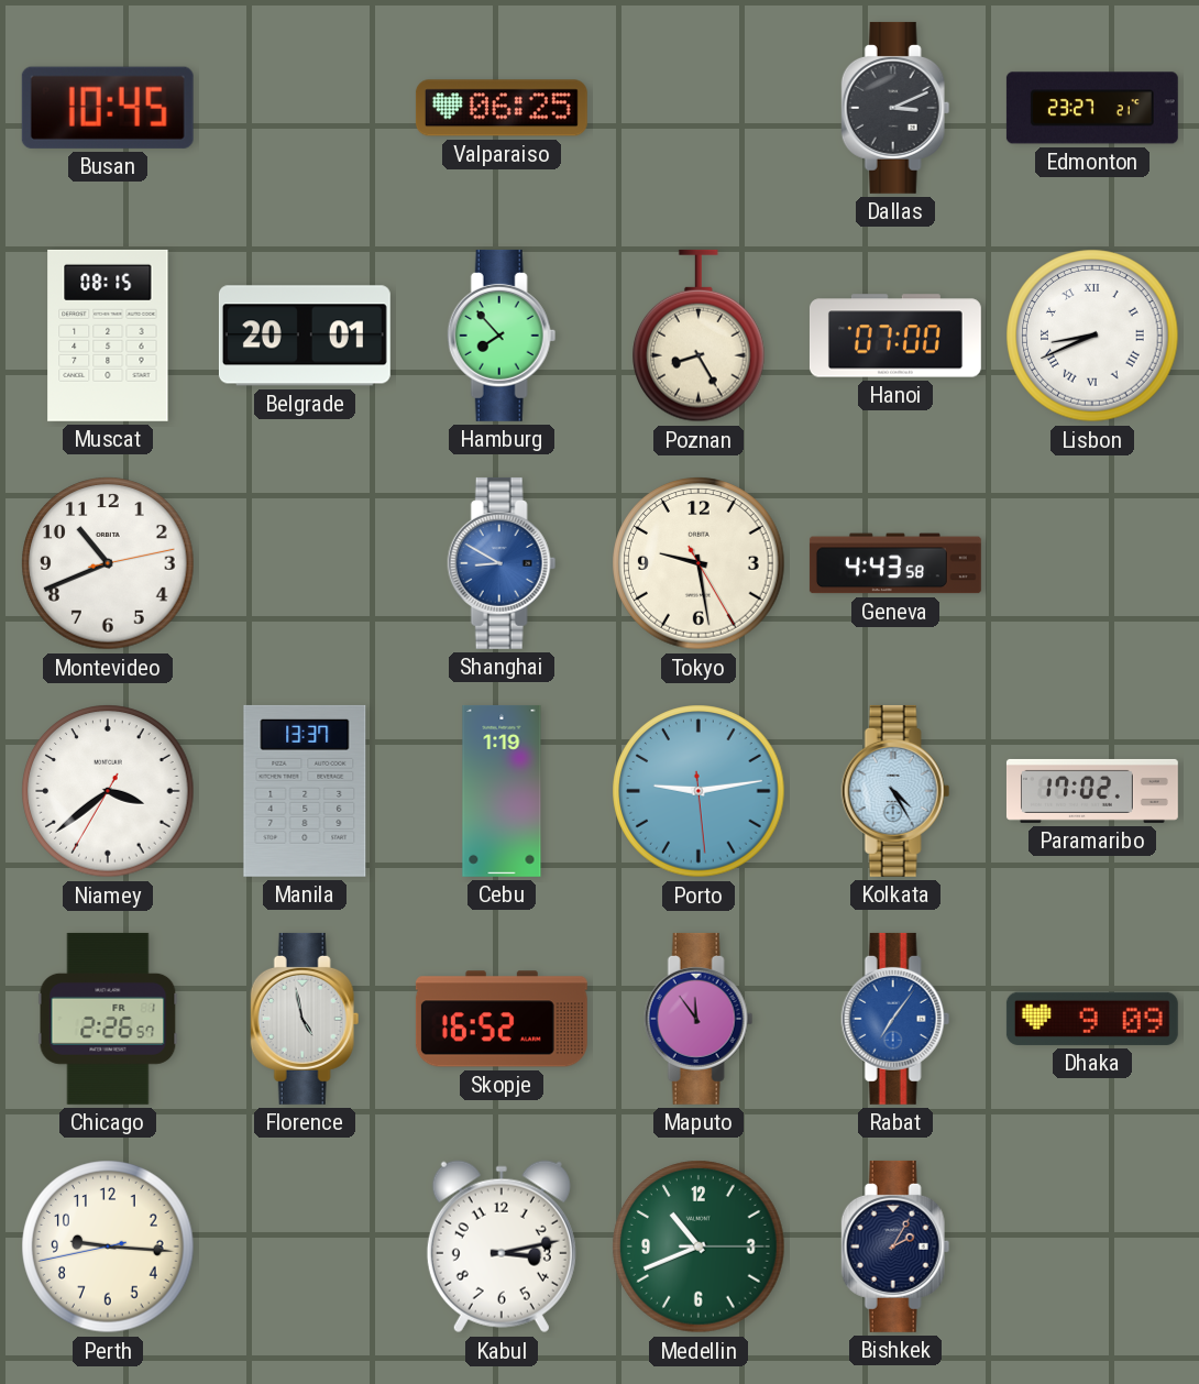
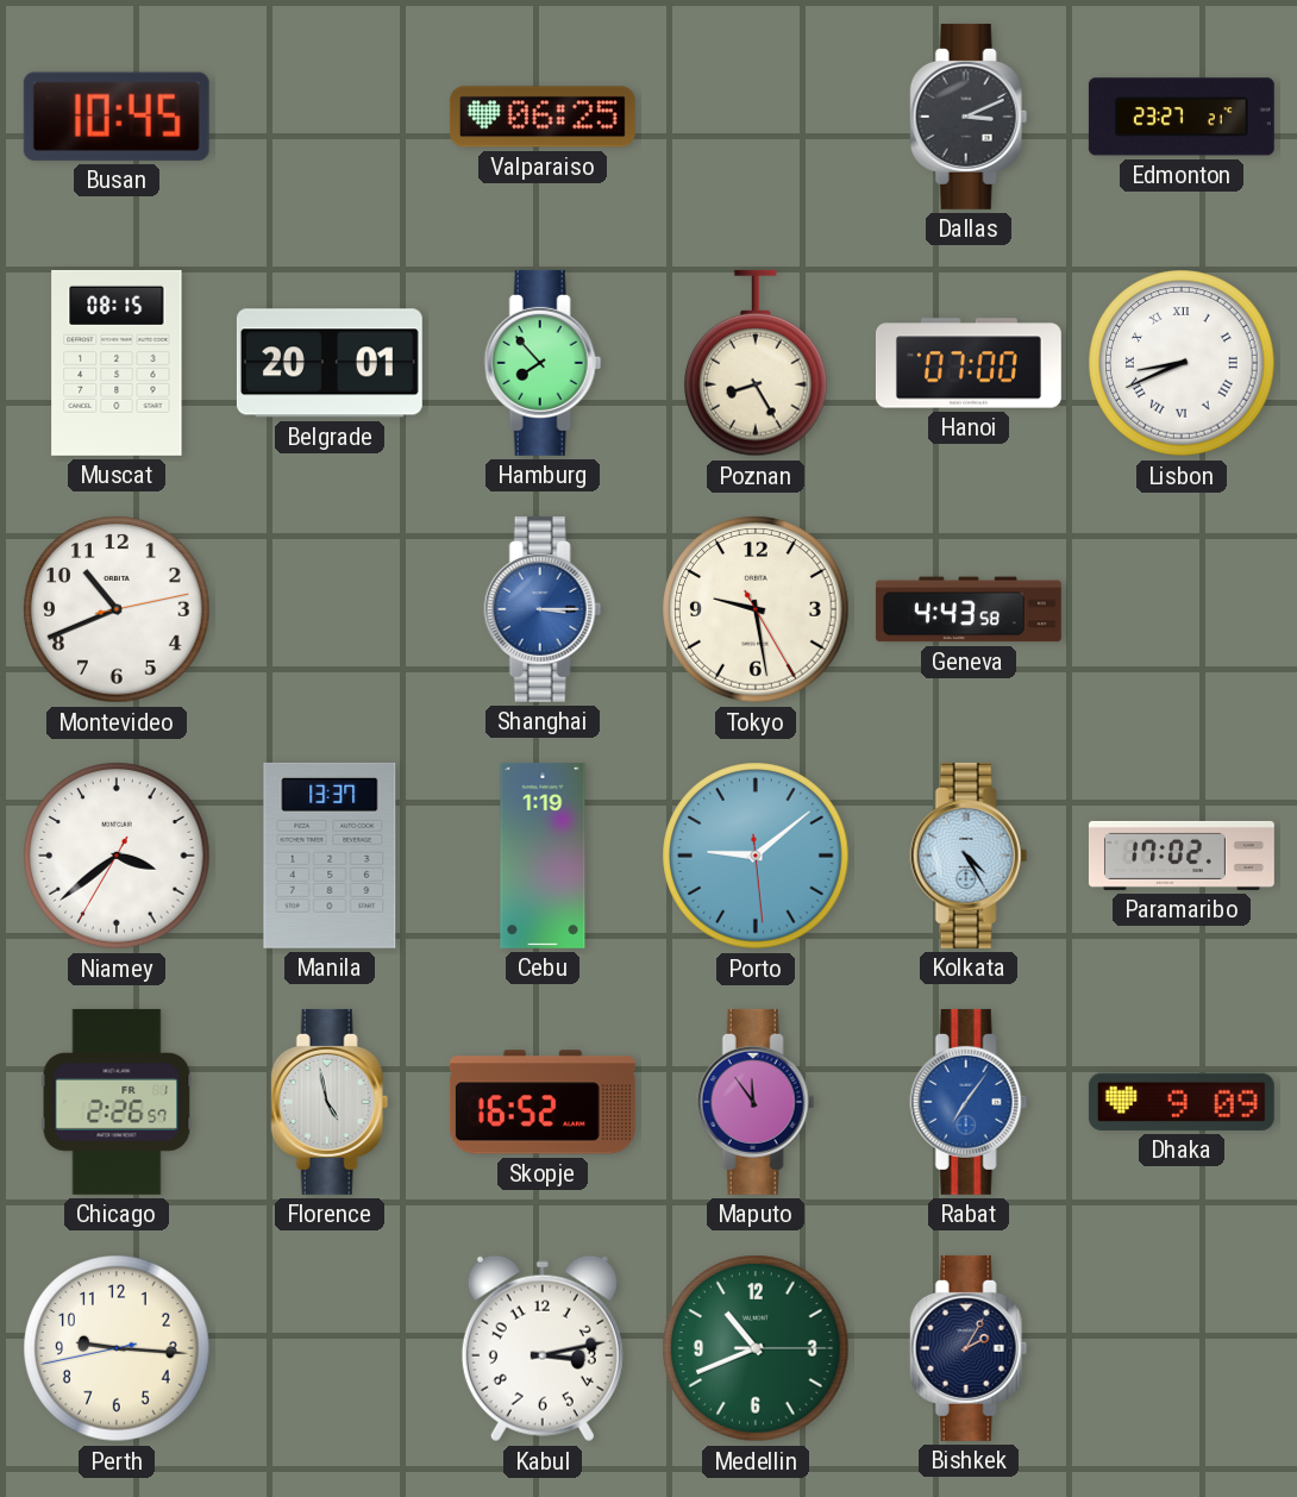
Shanghai: 8:50 -> 3:15
Porto: 9:13 -> 9:08
